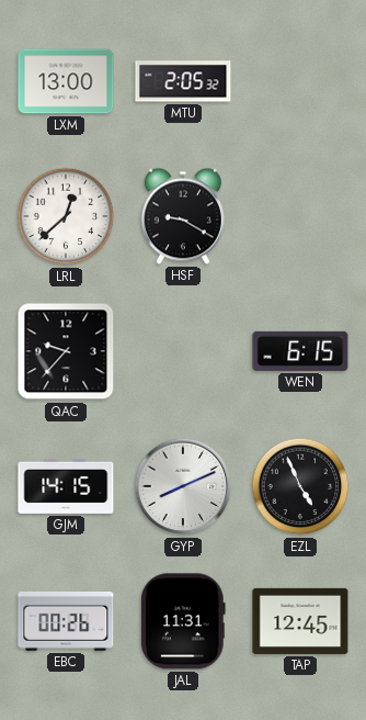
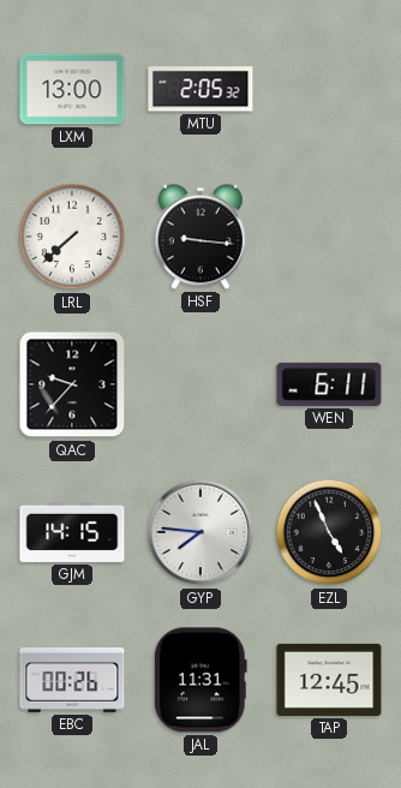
LRL: 12:38 -> 7:38
HSF: 9:20 -> 9:16
WEN: 6:15 -> 6:11
GYP: 8:11 -> 7:46
